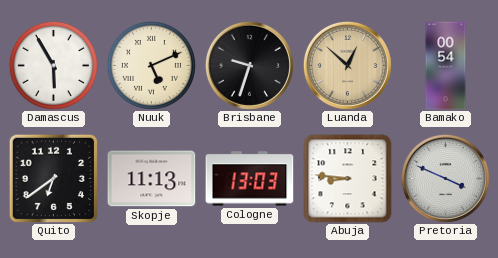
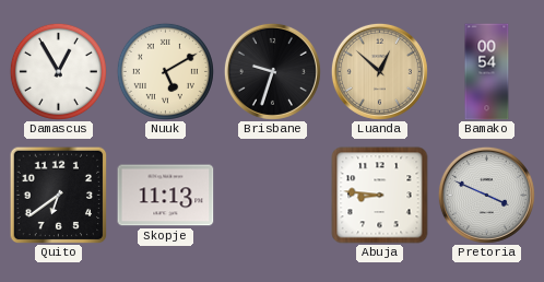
Damascus: 5:55 -> 12:55
Nuuk: 5:11 -> 5:10
Cologne: 13:03 -> none
